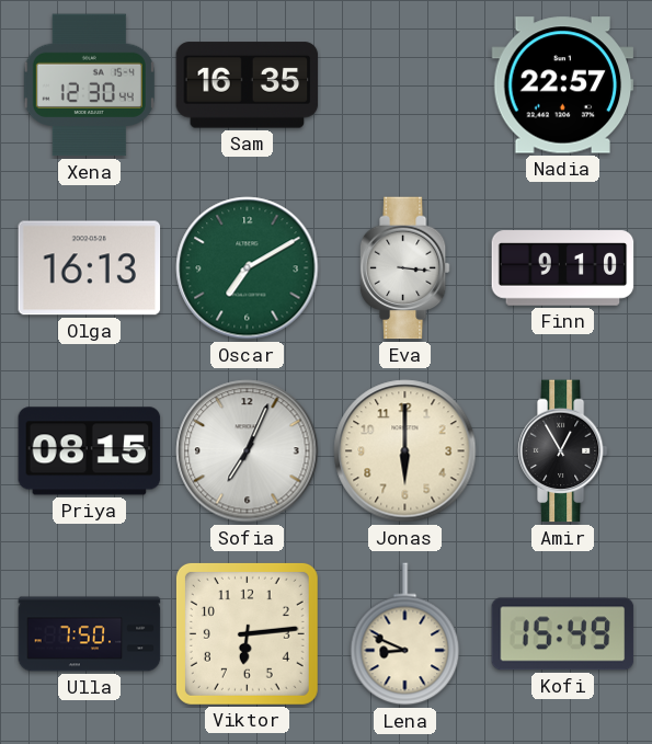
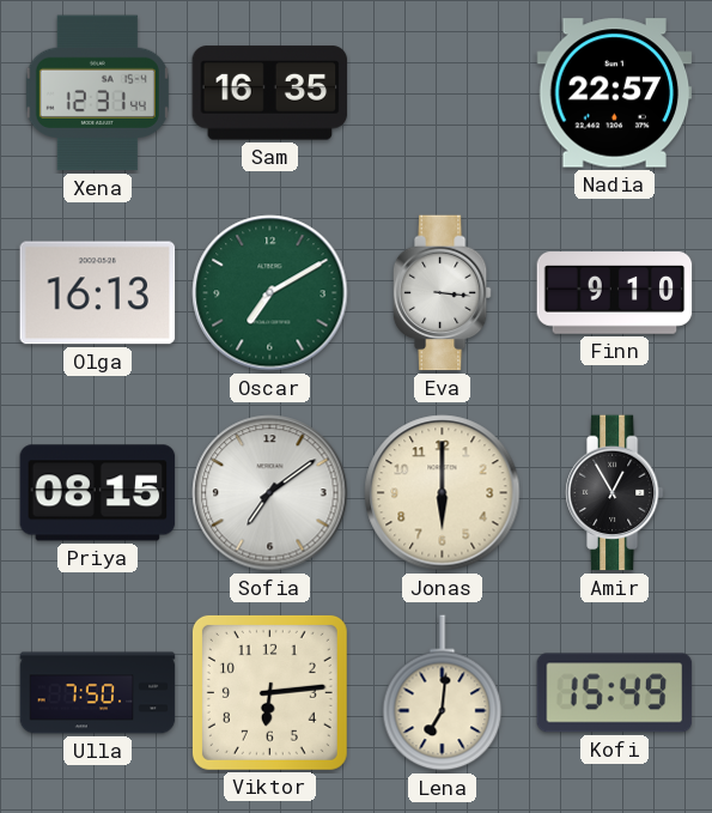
Xena: 12:30 -> 12:31
Sofia: 7:04 -> 7:09
Lena: 8:49 -> 7:01
